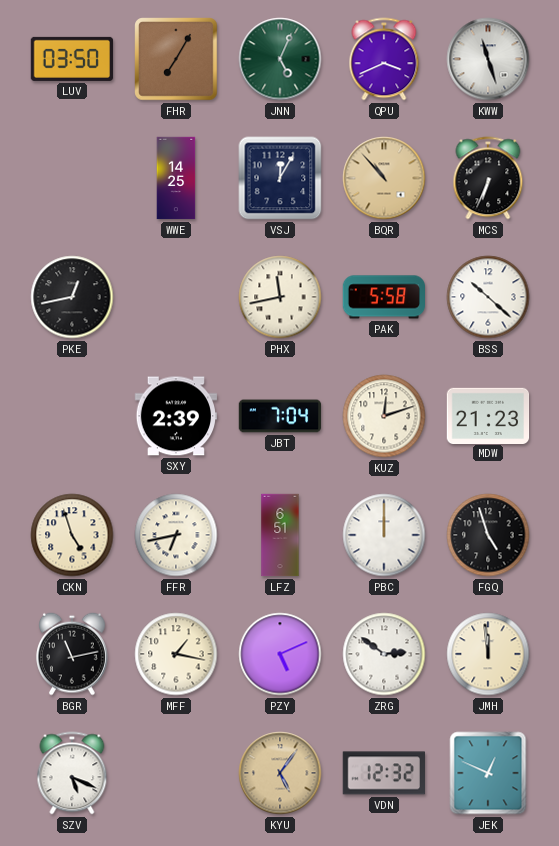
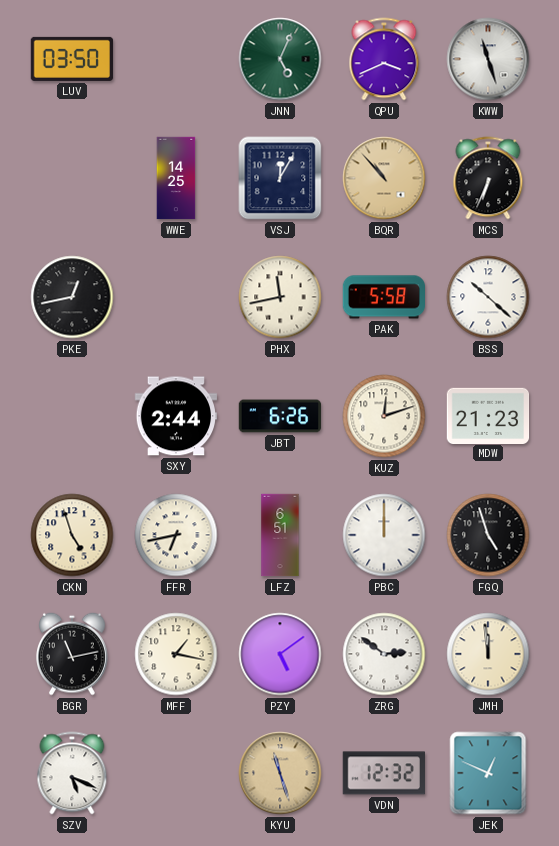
FHR: 7:05 -> none
SXY: 2:39 -> 2:44
JBT: 7:04 -> 6:26
PZY: 5:11 -> 5:09
KYU: 5:06 -> 11:27
